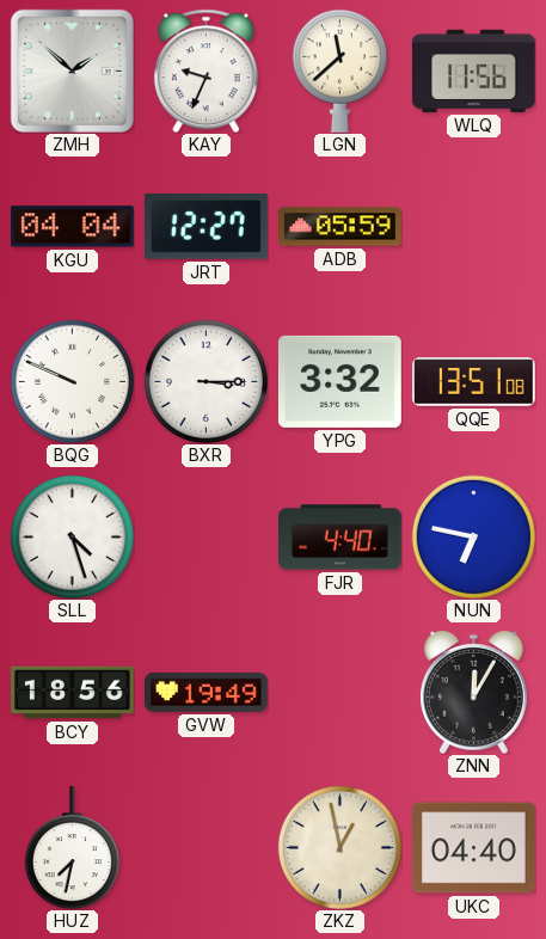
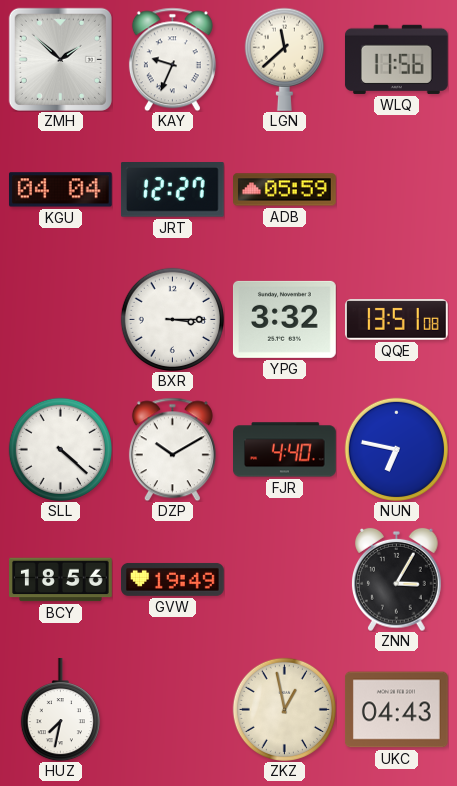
BQG: 9:49 -> none
SLL: 4:27 -> 4:22
DZP: none -> 10:10
ZNN: 12:05 -> 3:05
UKC: 04:40 -> 04:43
